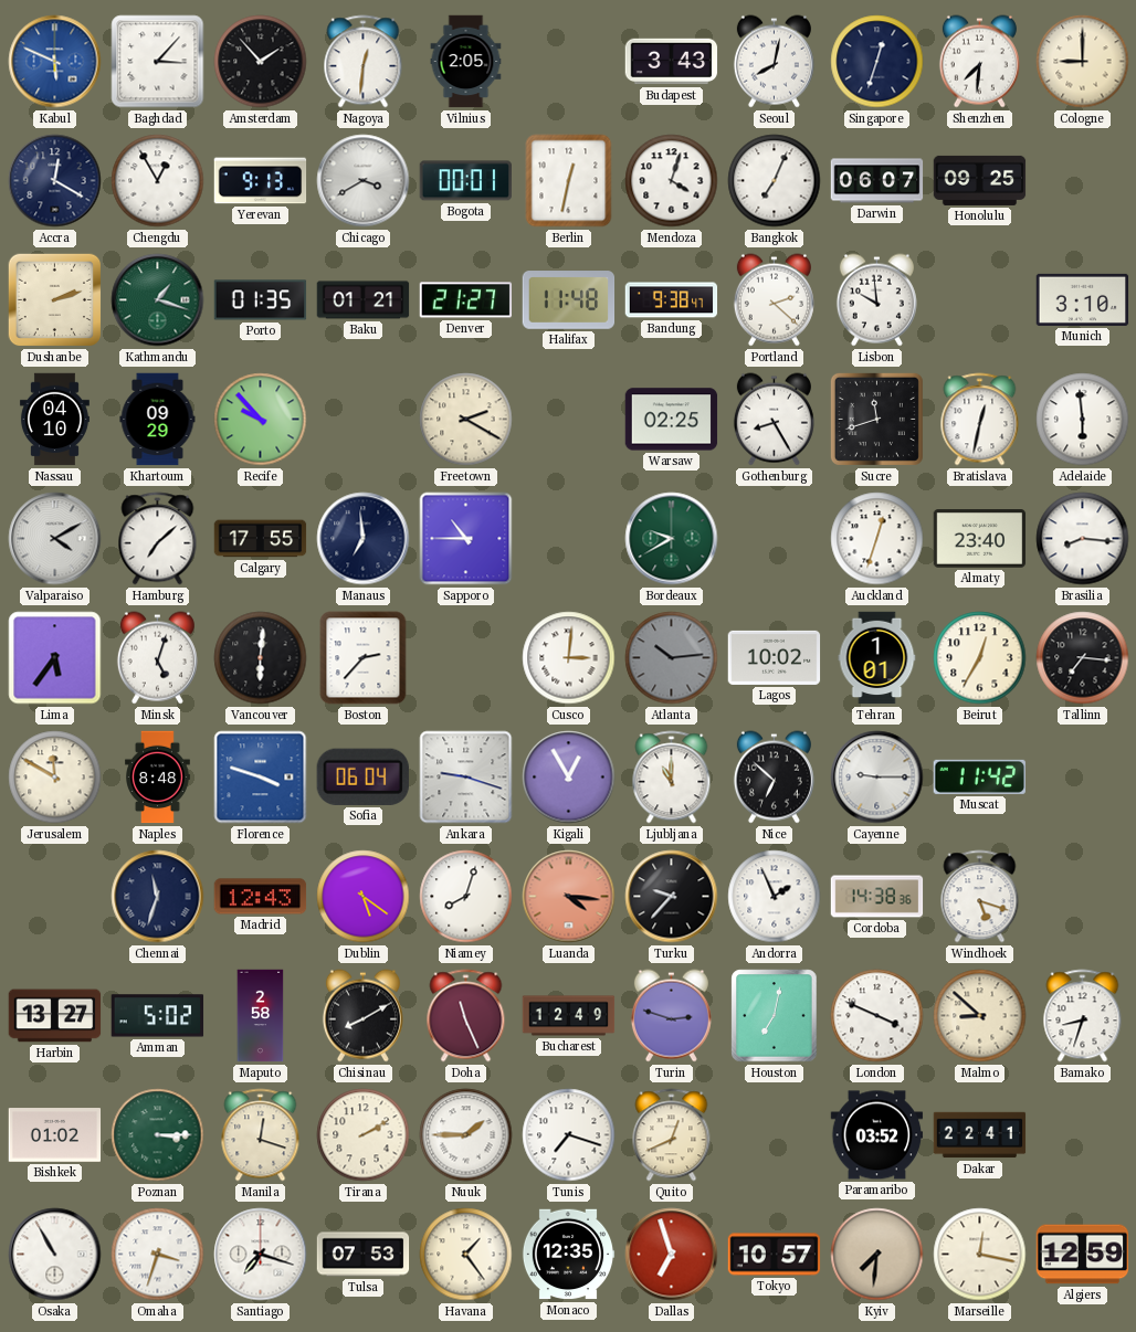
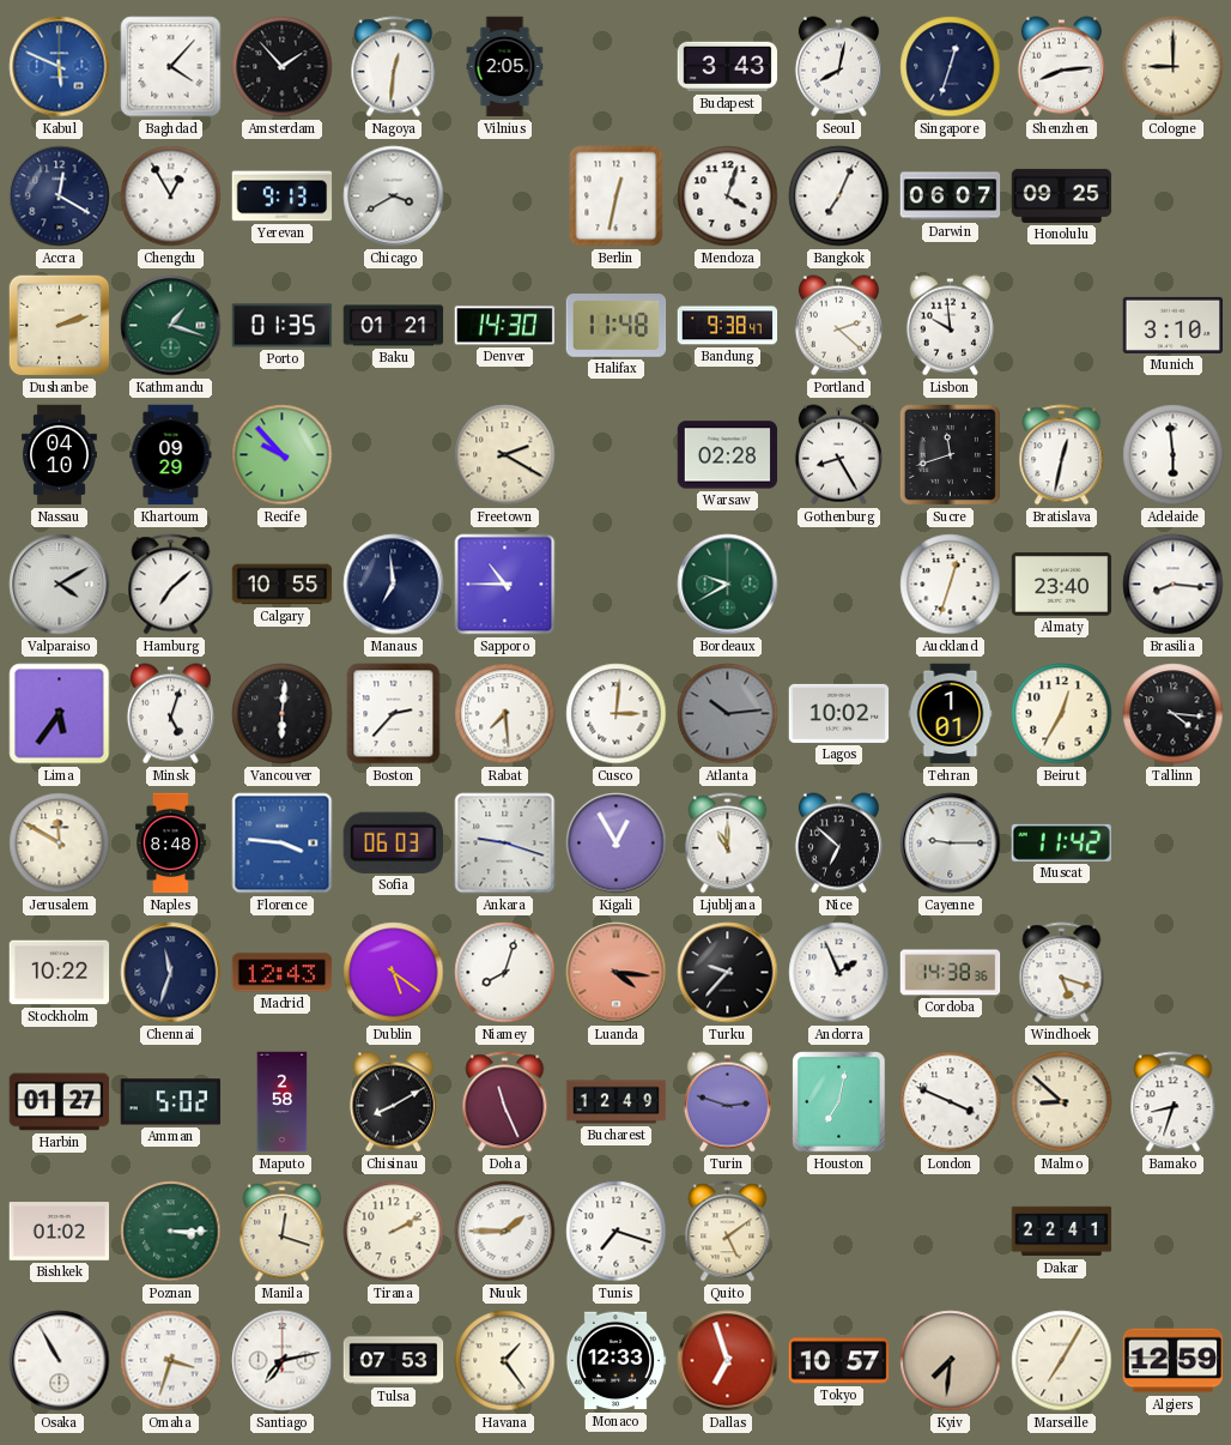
Baghdad: 3:07 -> 4:07
Shenzhen: 7:31 -> 8:14
Bogota: 00:01 -> none
Denver: 21:27 -> 14:30
Warsaw: 02:25 -> 02:28
Calgary: 17:55 -> 10:55
Rabat: none -> 7:29
Tallinn: 7:16 -> 4:16
Florence: 3:48 -> 3:46
Sofia: 06:04 -> 06:03
Stockholm: none -> 10:22
Harbin: 13:27 -> 01:27
Quito: 12:41 -> 5:09
Paramaribo: 03:52 -> none
Santiago: 7:18 -> 7:13
Monaco: 12:35 -> 12:33
Marseille: 12:17 -> 7:05
